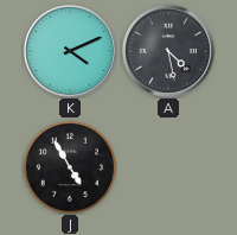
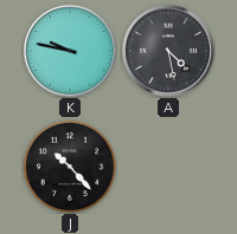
K: 4:11 -> 9:47
J: 4:55 -> 10:23
